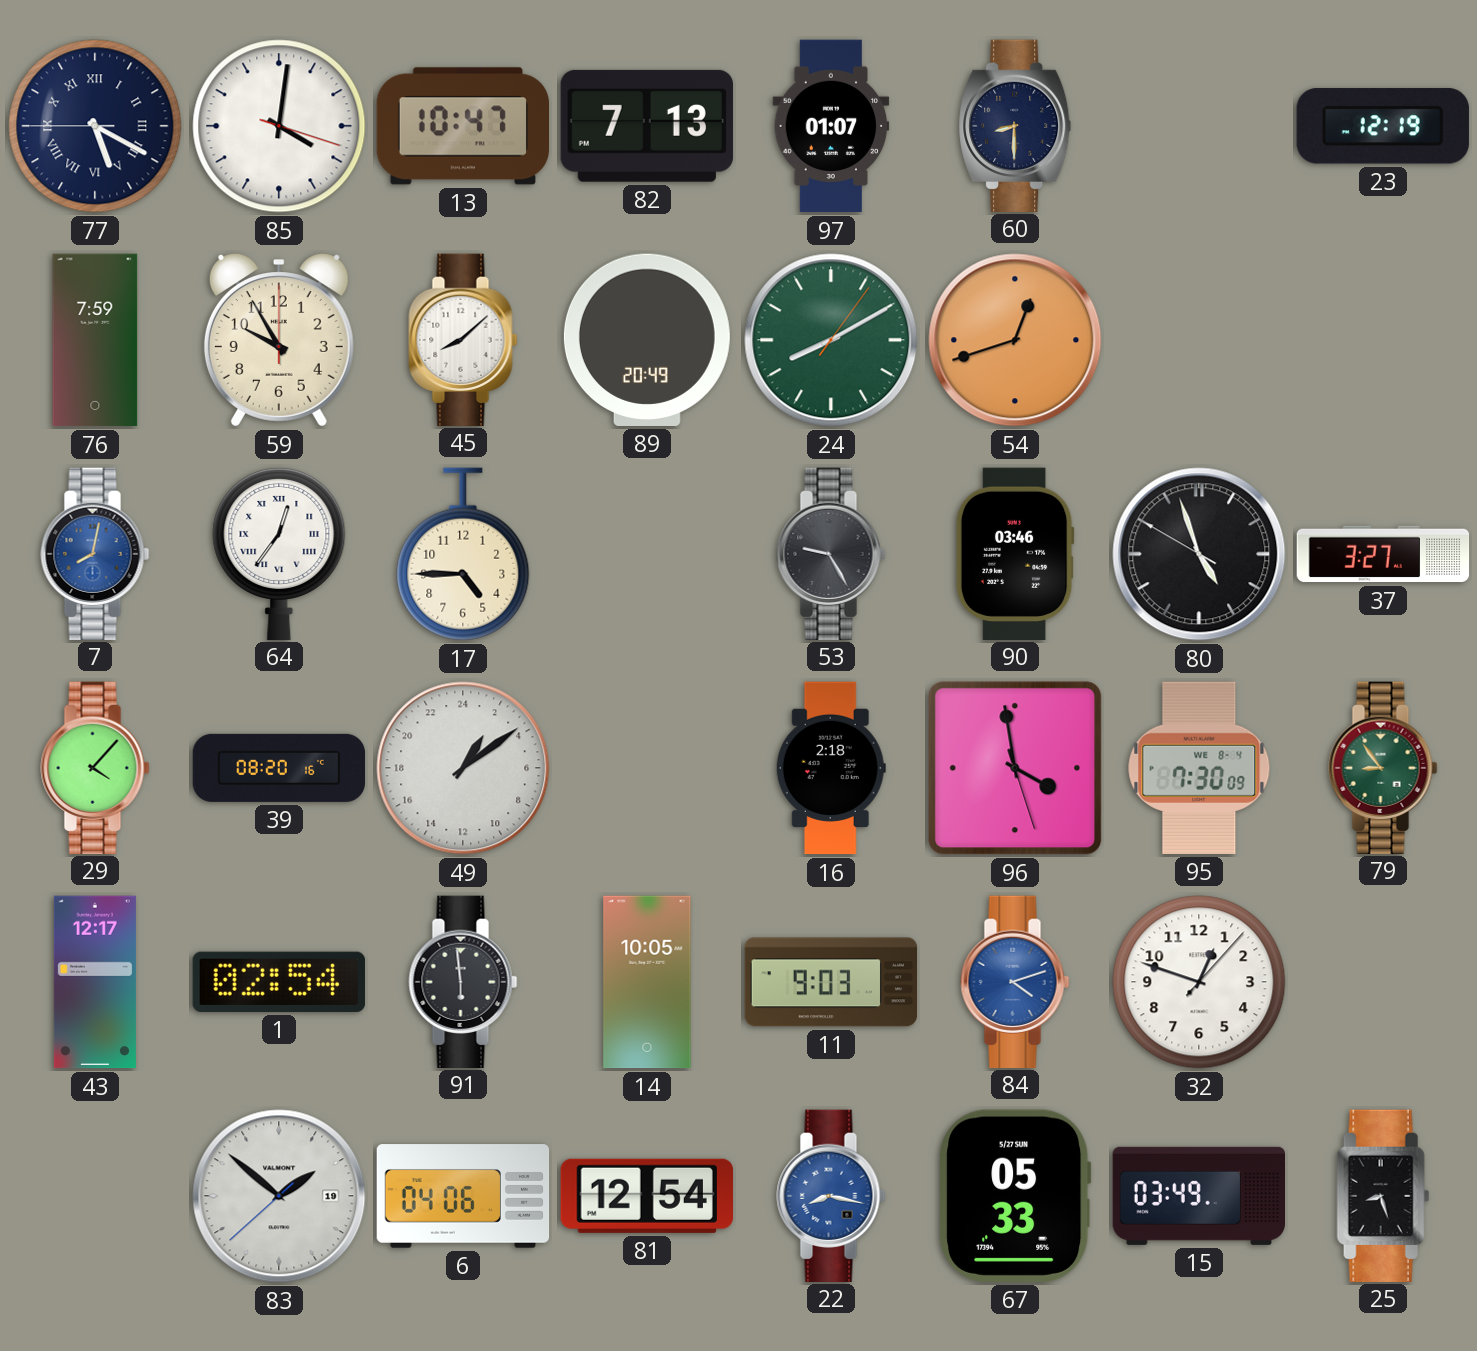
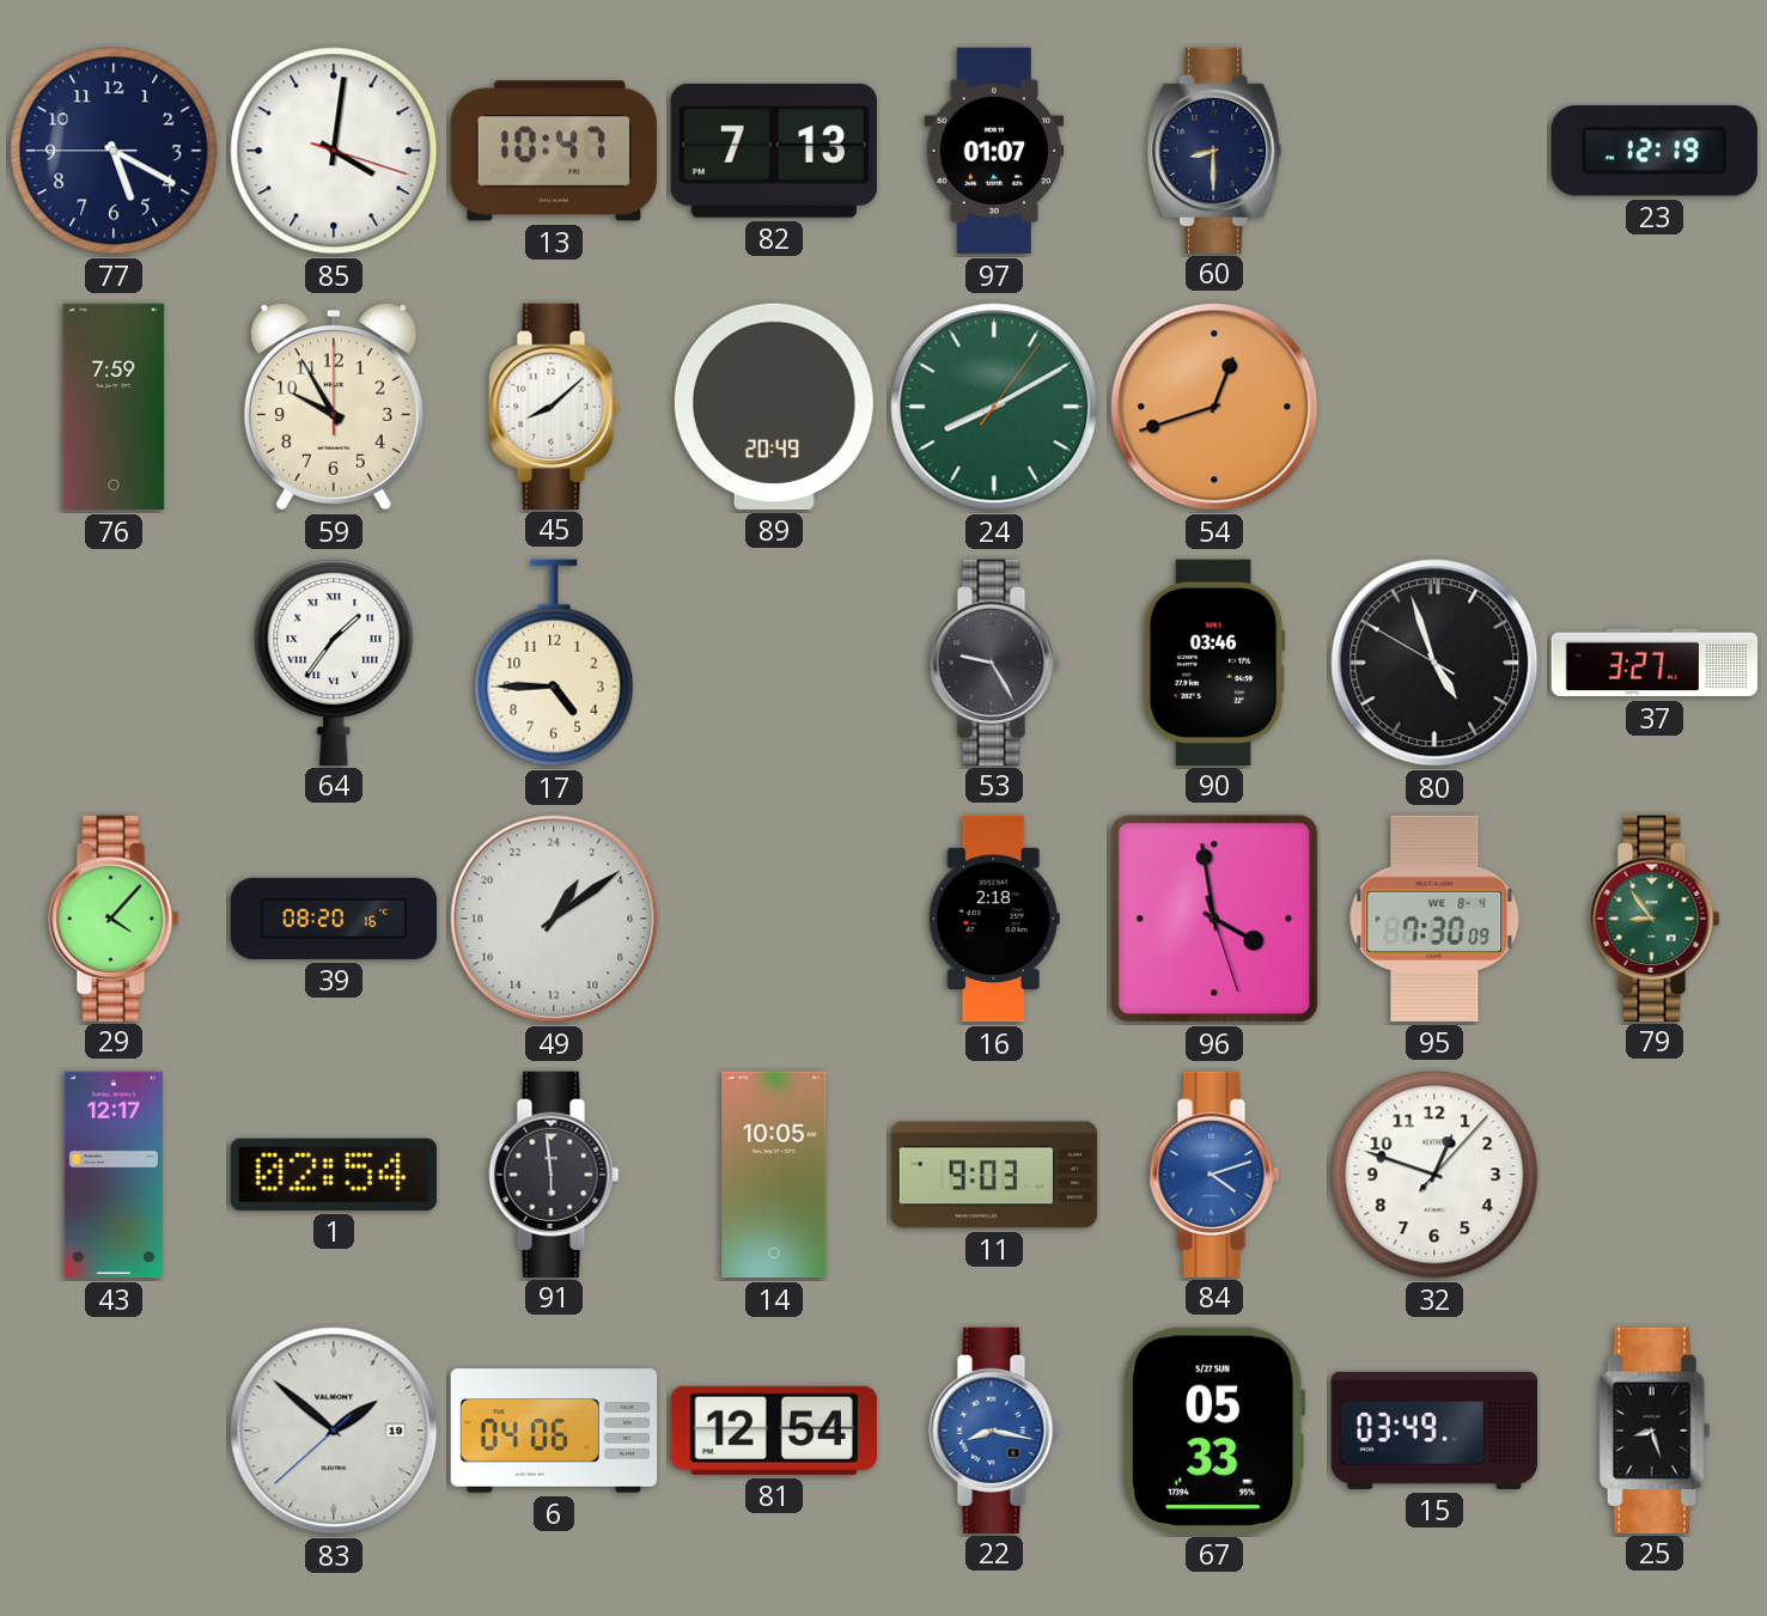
77 numerals: Roman -> Arabic
7: 8:02 -> none
64: 12:36 -> 1:36
